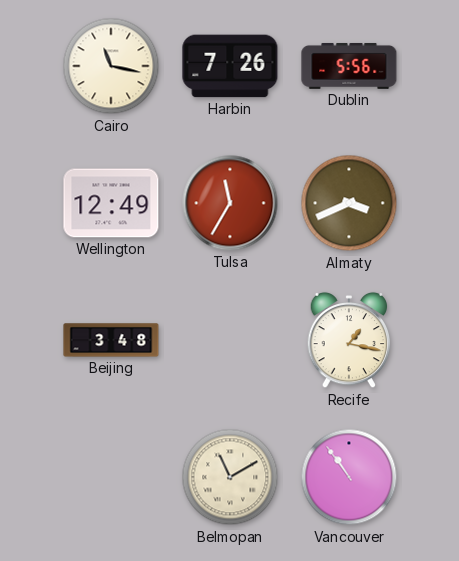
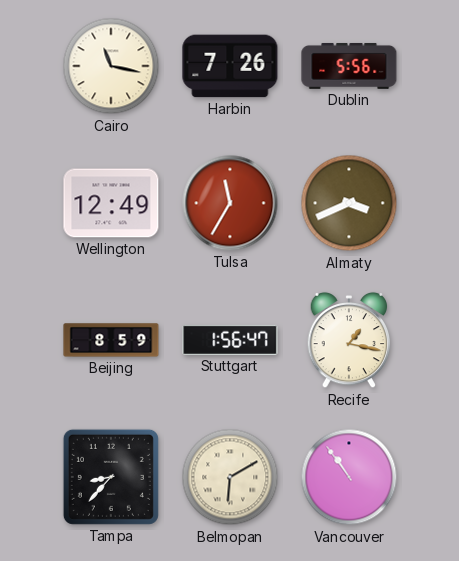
Beijing: 3:48 -> 8:59
Stuttgart: none -> 1:56
Tampa: none -> 8:37
Belmopan: 11:10 -> 6:10
